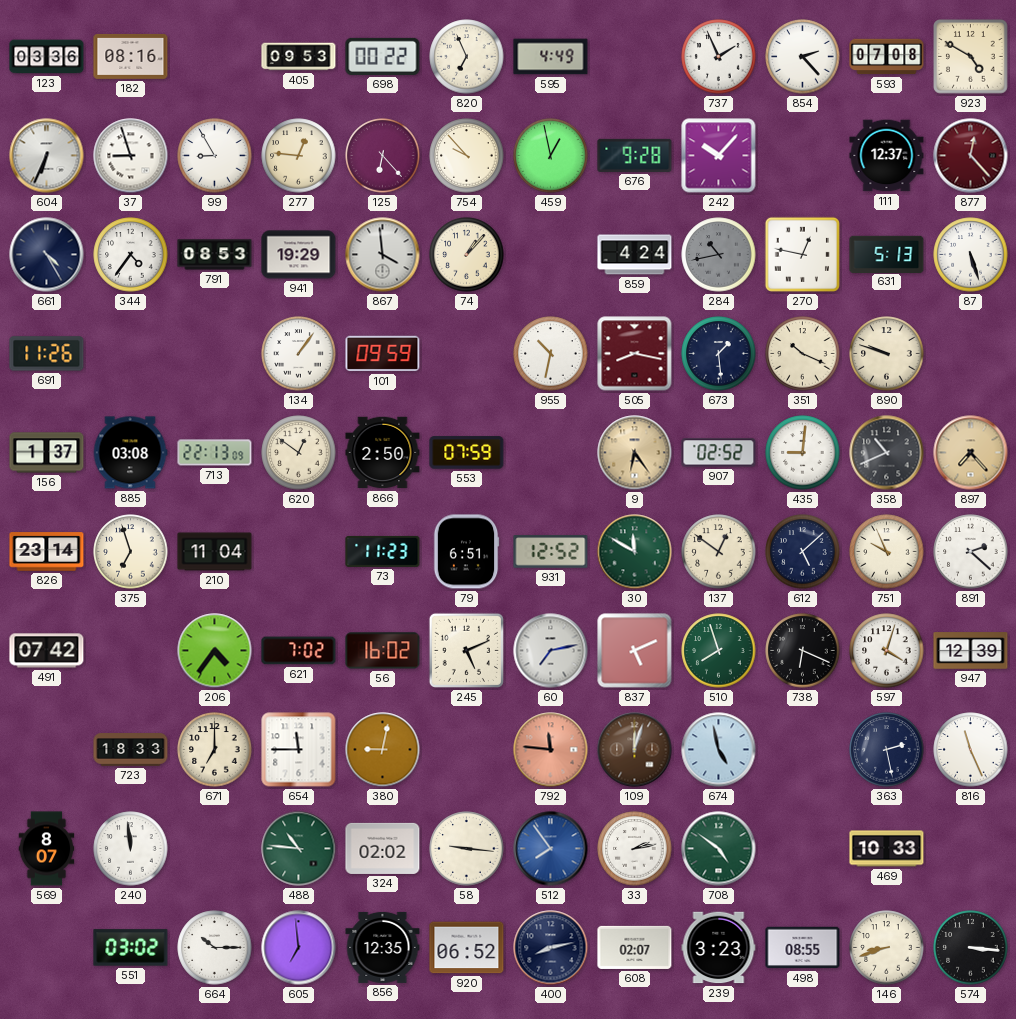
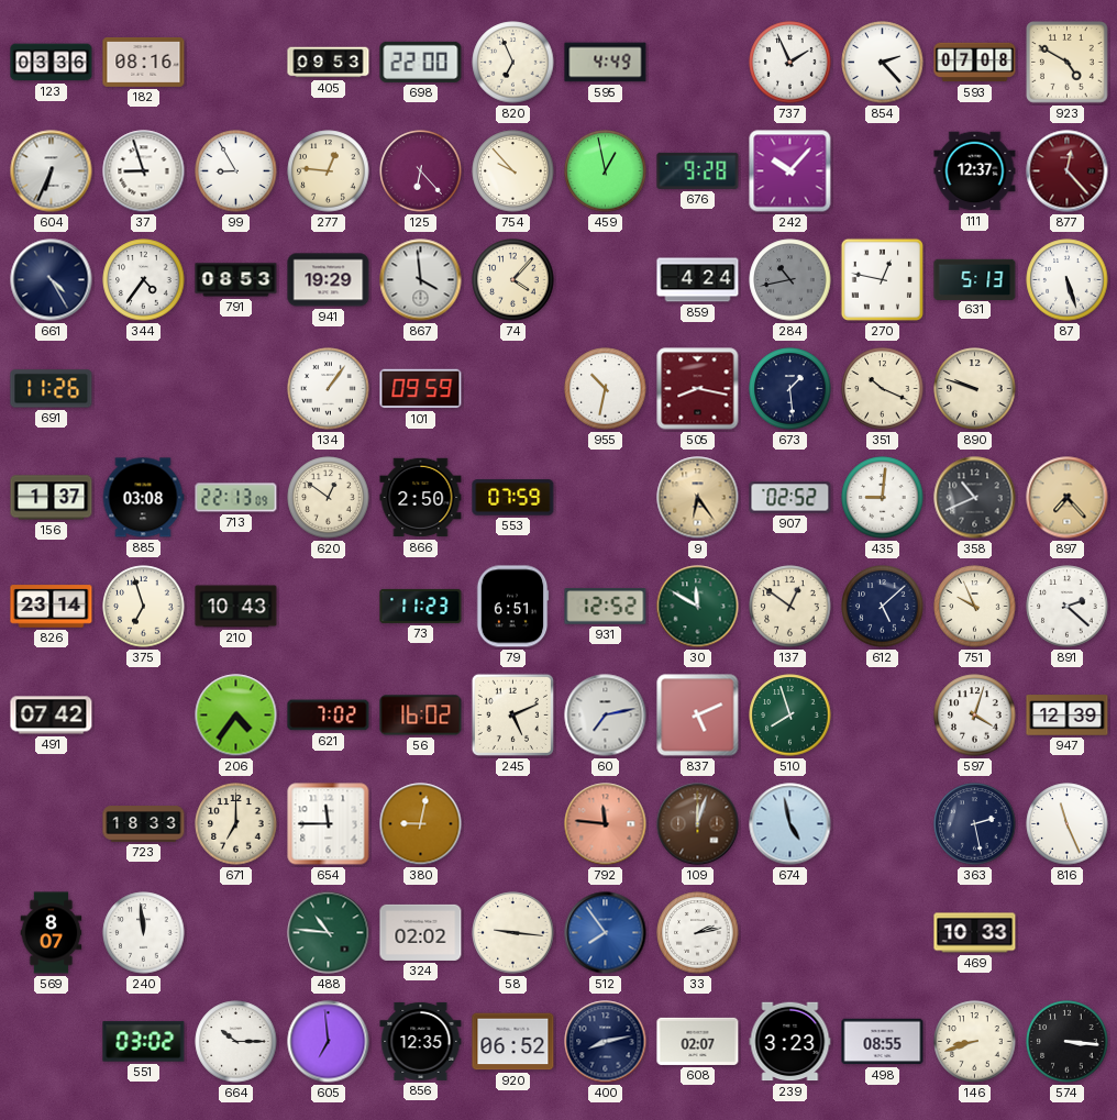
698: 00:22 -> 22:00
74: 1:07 -> 4:07
210: 11:04 -> 10:43
738: 6:19 -> none
708: 4:51 -> none
